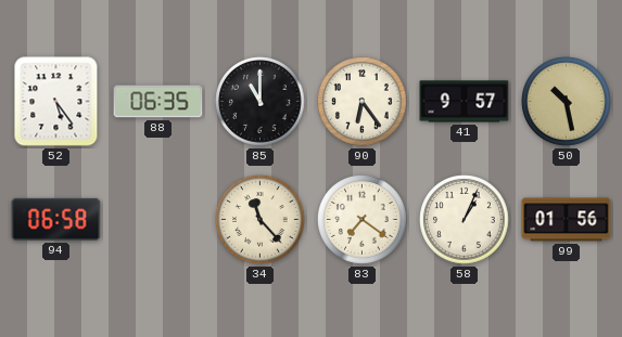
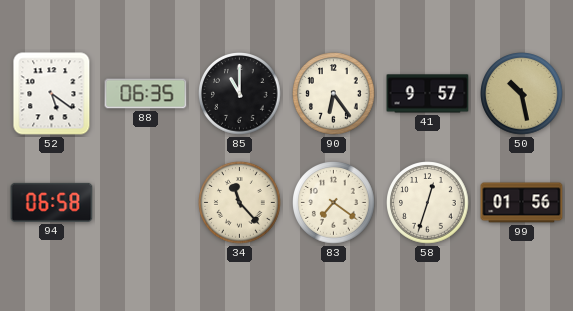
52: 5:24 -> 5:21
58: 1:04 -> 12:33
